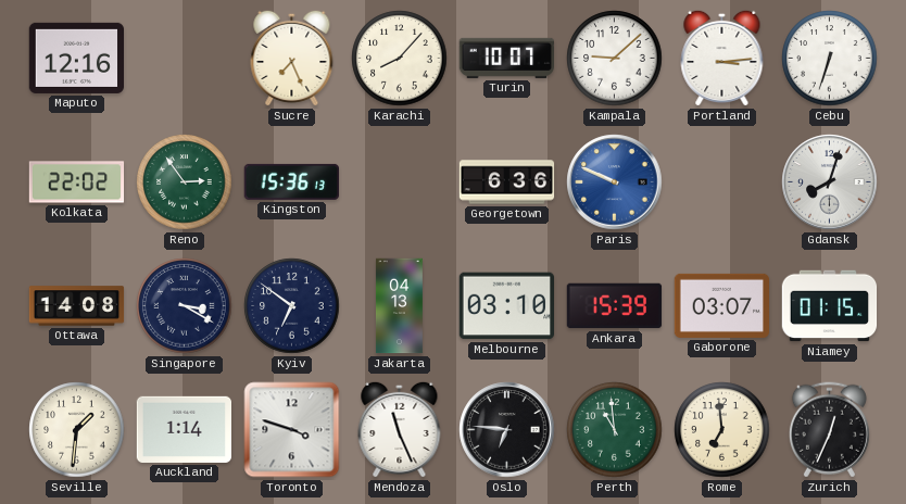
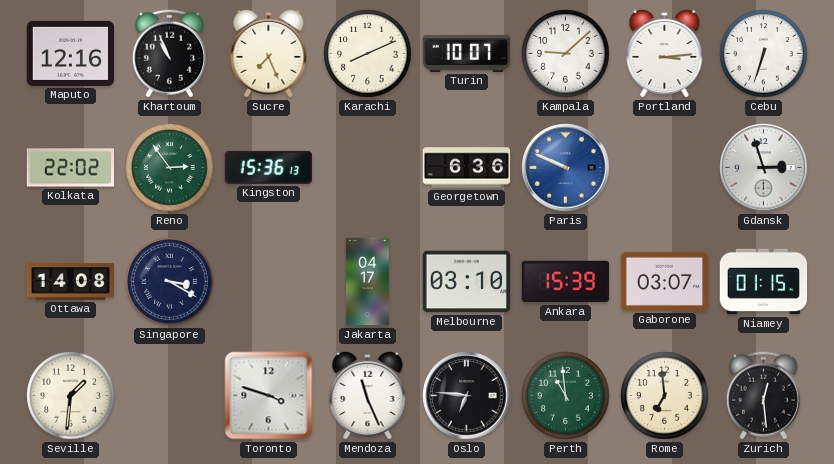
Khartoum: none -> 10:56
Karachi: 8:07 -> 8:11
Gdansk: 8:03 -> 2:57
Kyiv: 6:51 -> none
Jakarta: 04:13 -> 04:17
Auckland: 1:14 -> none
Zurich: 12:34 -> 12:29
